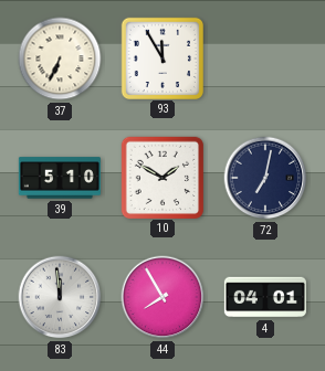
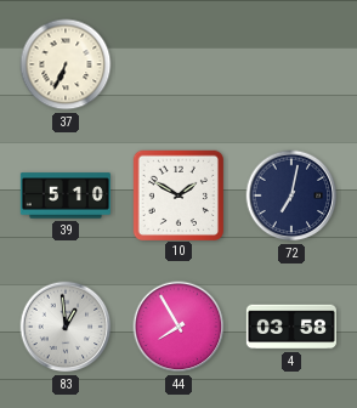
93: 11:55 -> none
83: 11:59 -> 12:59
4: 04:01 -> 03:58
